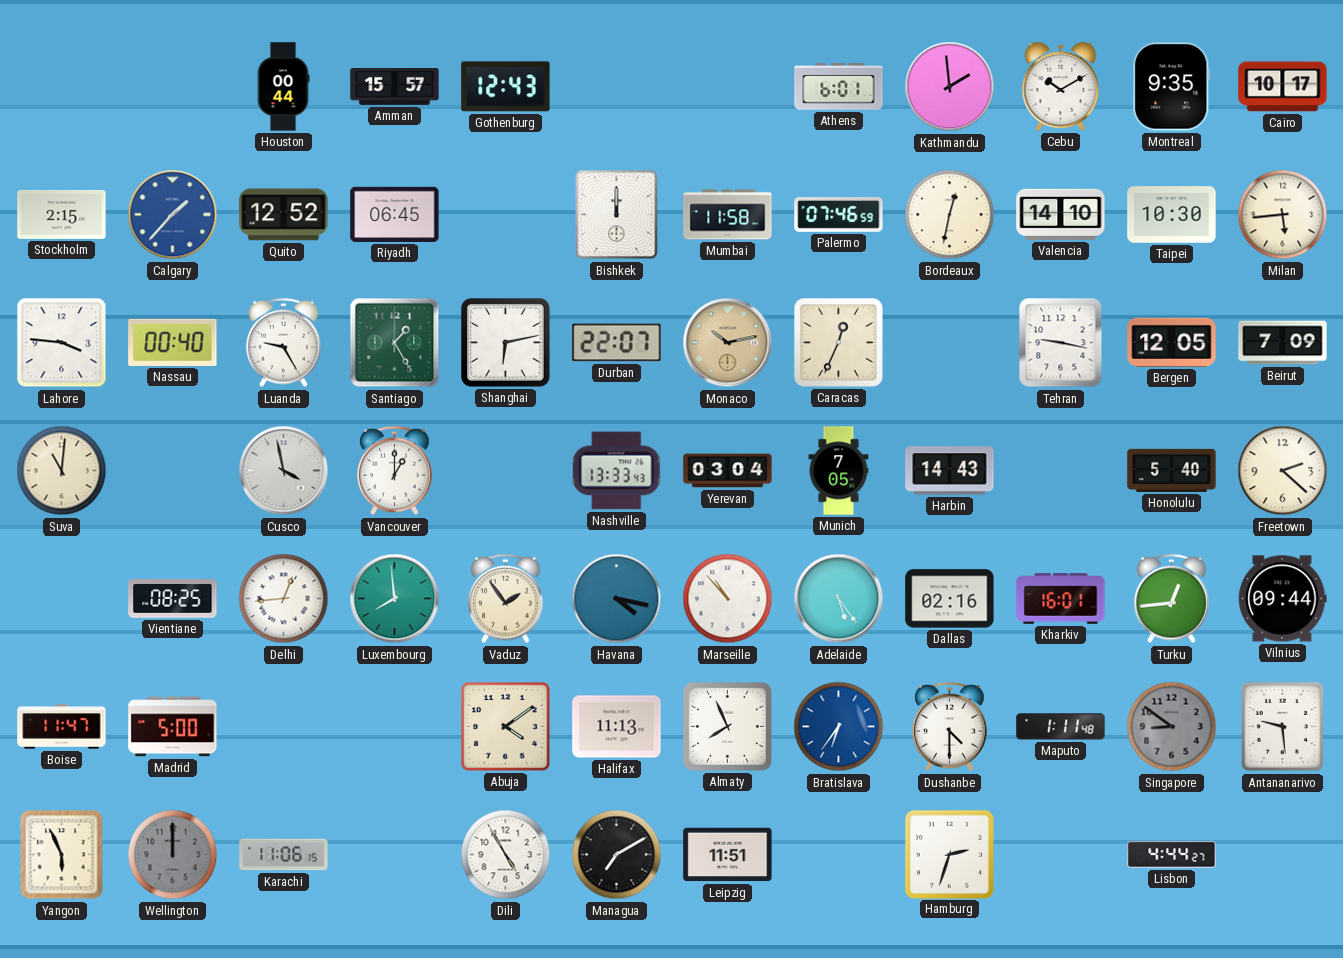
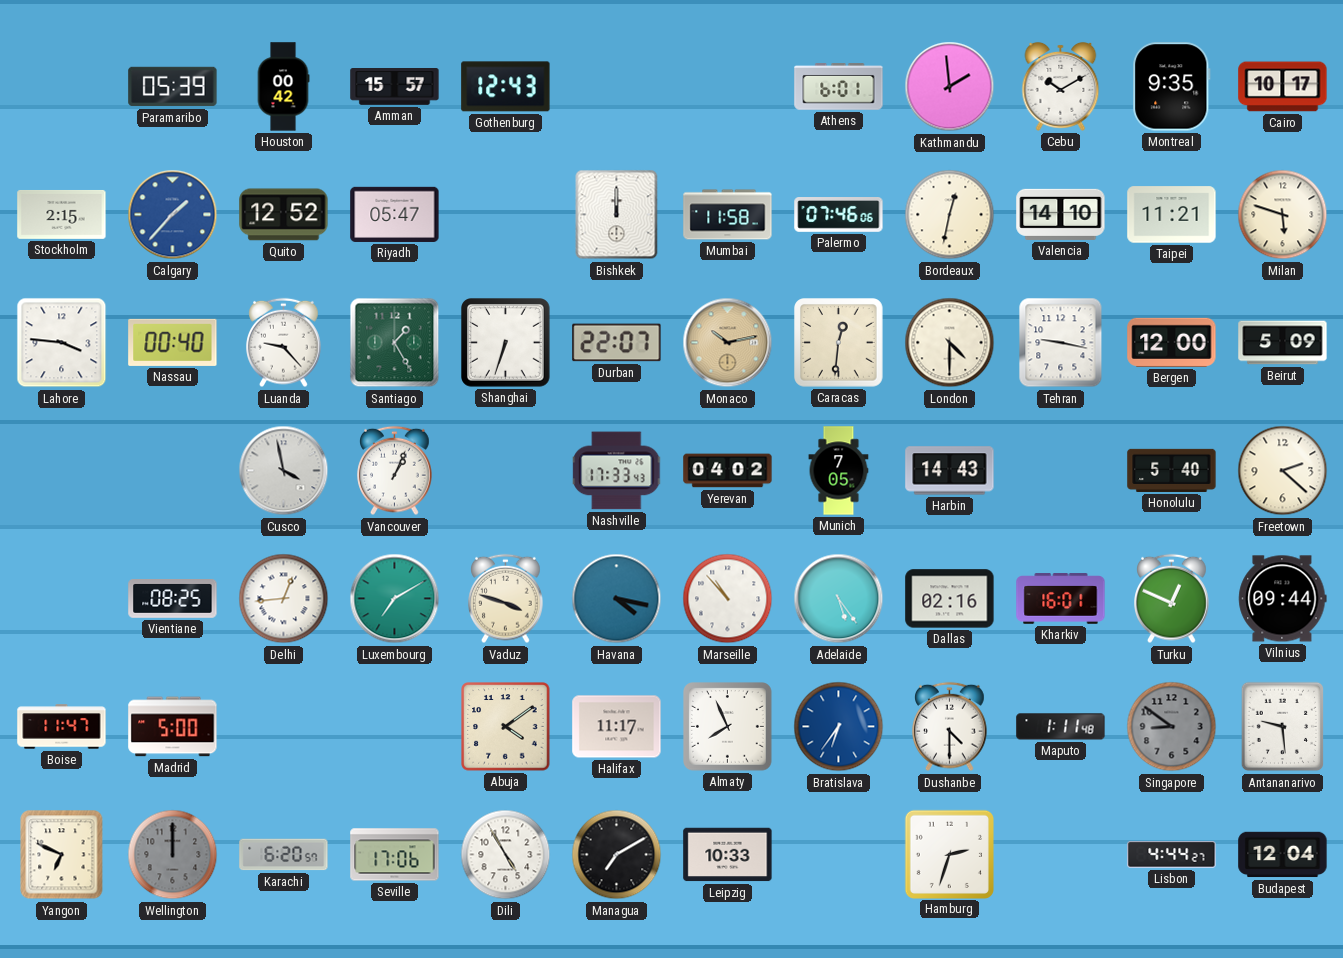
Paramaribo: none -> 05:39
Houston: 00:44 -> 00:42
Riyadh: 06:45 -> 05:47
Palermo: 07:46:59 -> 07:46:06
Taipei: 10:30 -> 11:21
Milan: 5:44 -> 5:48
Luanda: 9:25 -> 9:23
Shanghai: 6:13 -> 6:33
Caracas: 12:34 -> 12:31
London: none -> 4:30
Bergen: 12:05 -> 12:00
Beirut: 7:09 -> 5:09
Suva: 11:01 -> none
Vancouver: 1:00 -> 1:04
Nashville: 13:33 -> 17:33
Yerevan: 03:04 -> 04:02
Luxembourg: 7:59 -> 7:10
Vaduz: 1:54 -> 3:48
Turku: 12:44 -> 12:49
Halifax: 11:13 -> 11:17
Yangon: 5:56 -> 6:49
Karachi: 11:06 -> 6:20
Seville: none -> 17:06
Leipzig: 11:51 -> 10:33
Budapest: none -> 12:04
